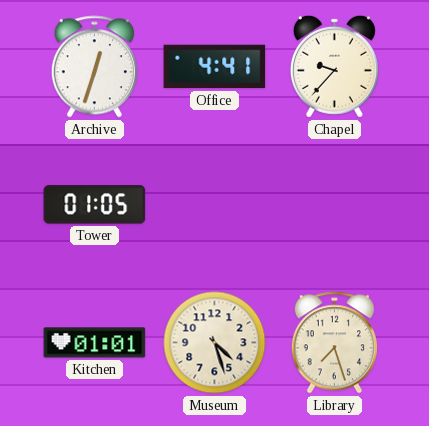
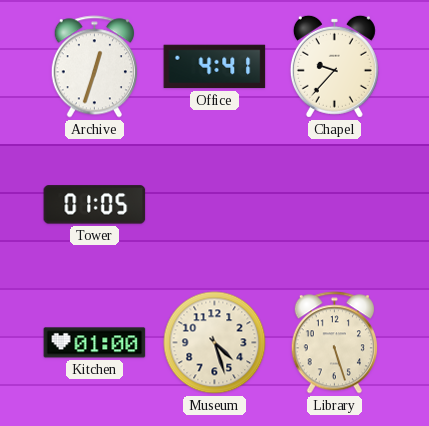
Kitchen: 01:01 -> 01:00
Library: 7:27 -> 5:27
